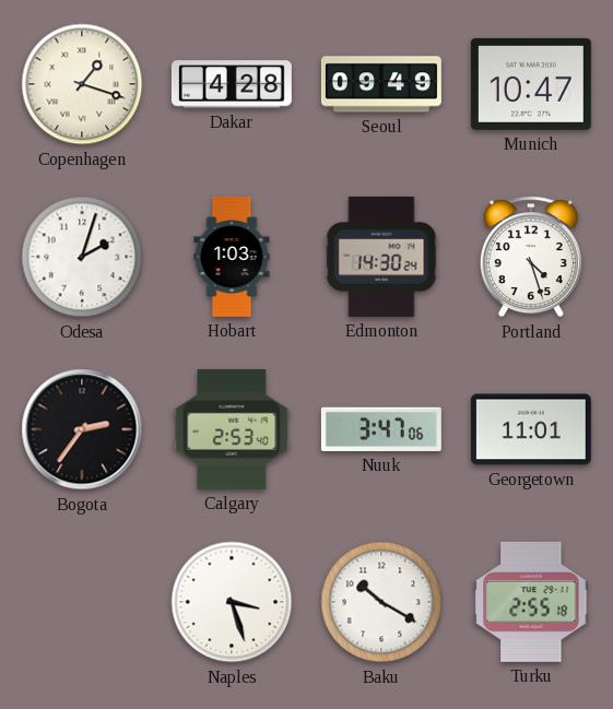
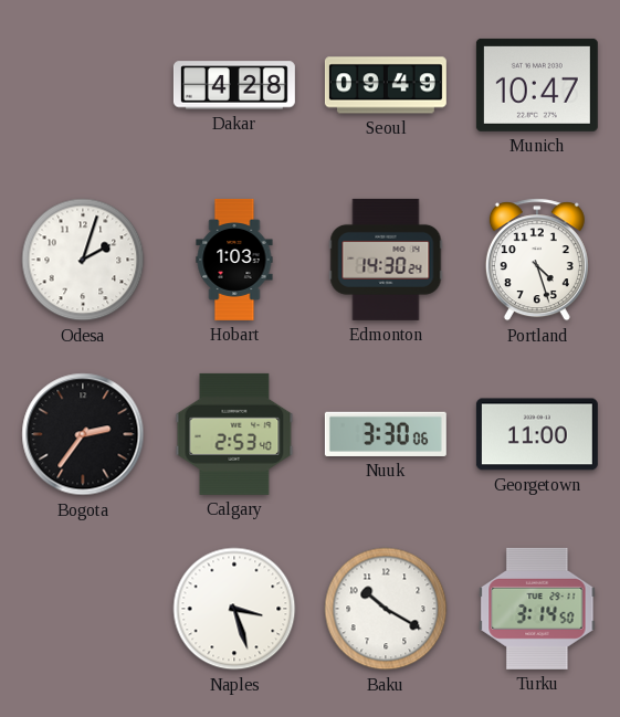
Copenhagen: 1:18 -> none
Nuuk: 3:47 -> 3:30
Georgetown: 11:01 -> 11:00
Turku: 2:55 -> 3:14
